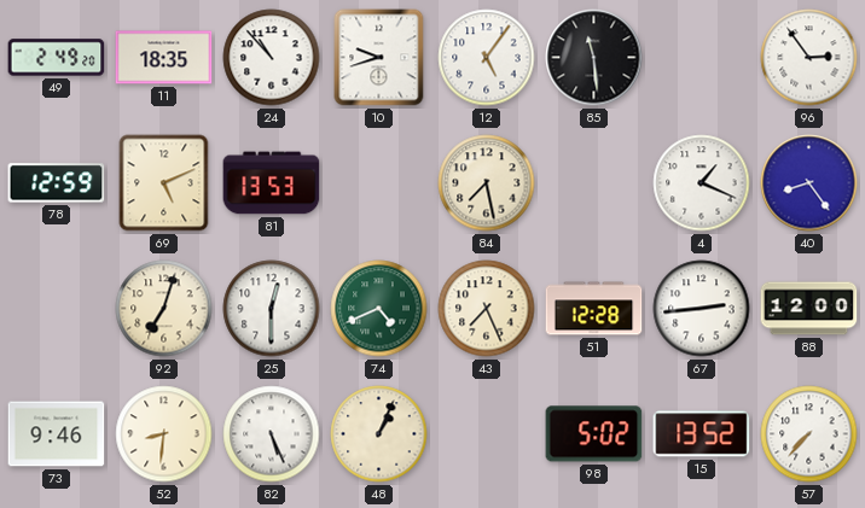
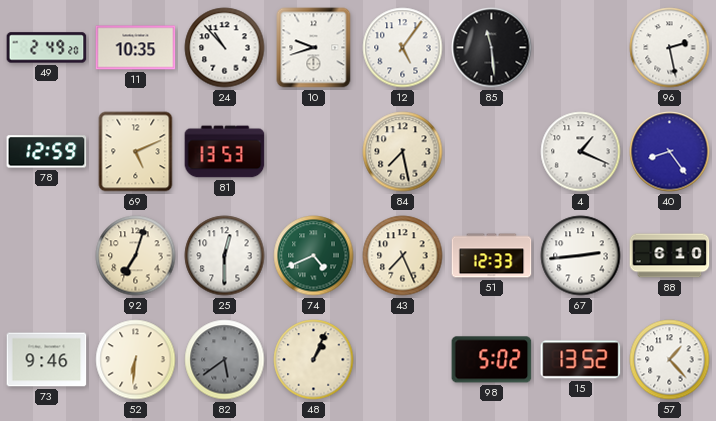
11: 18:35 -> 10:35
96: 2:54 -> 2:28
51: 12:28 -> 12:33
88: 12:00 -> 6:10
52: 8:31 -> 6:31
82: 5:26 -> 5:39
82 dial: white -> grey
57: 7:37 -> 1:23
